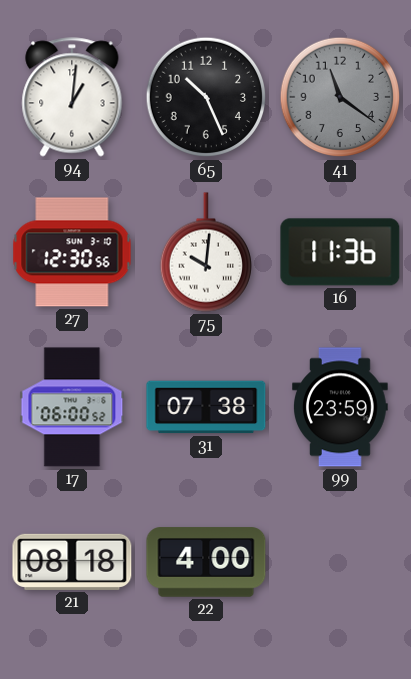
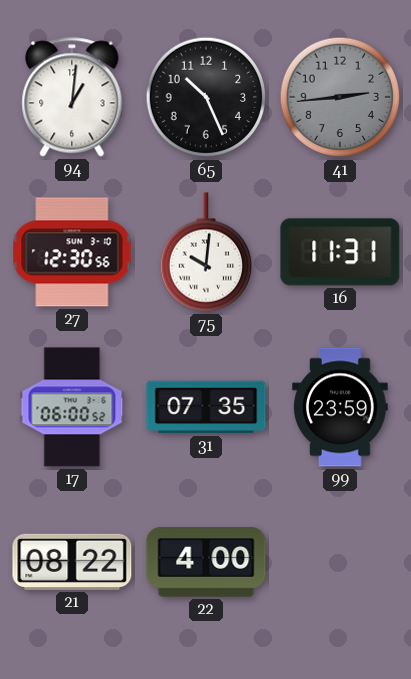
41: 11:21 -> 2:44
16: 11:36 -> 11:31
31: 07:38 -> 07:35
21: 08:18 -> 08:22
